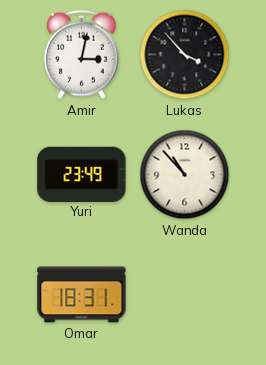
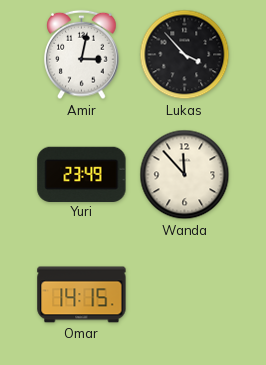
Wanda: 10:53 -> 11:53
Omar: 18:31 -> 14:15
